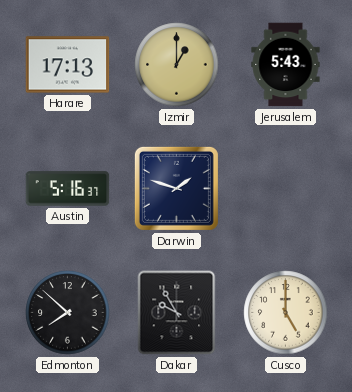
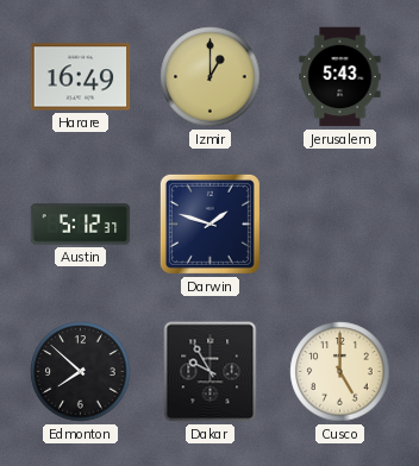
Harare: 17:13 -> 16:49
Austin: 5:16 -> 5:12
